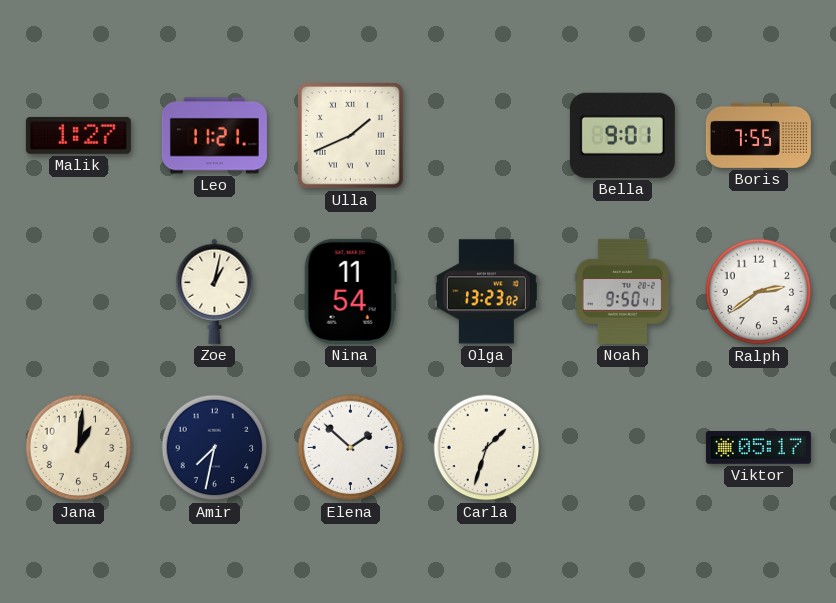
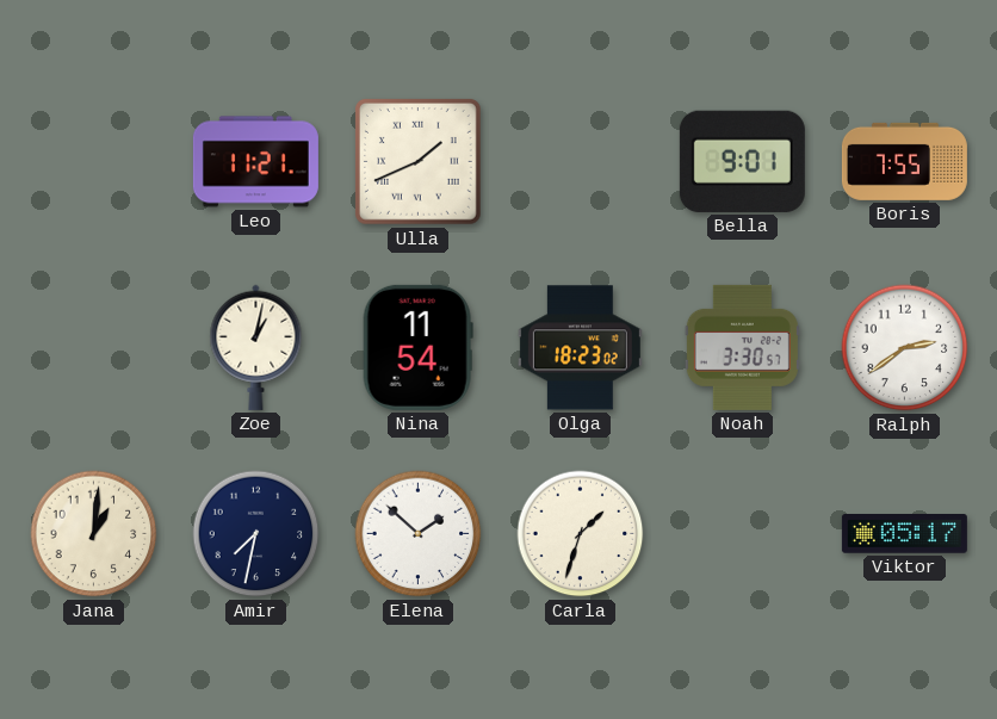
Malik: 1:27 -> none
Olga: 13:23 -> 18:23
Noah: 9:50 -> 3:30
